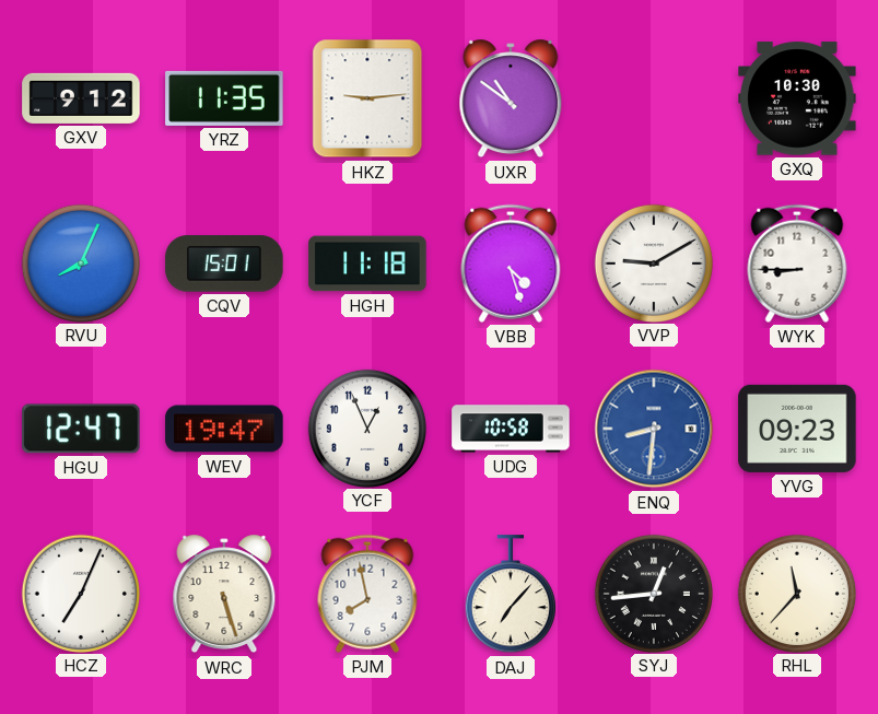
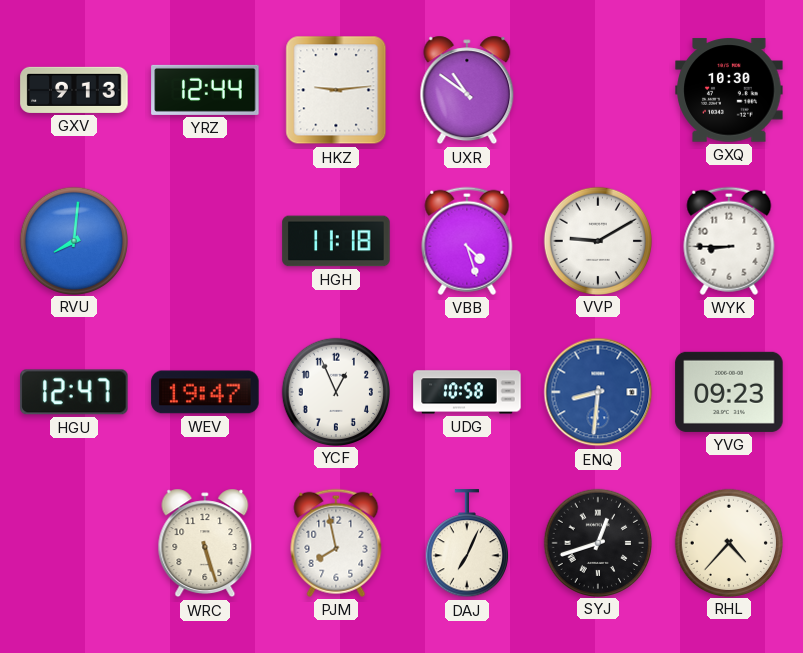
GXV: 9:12 -> 9:13
YRZ: 11:35 -> 12:44
RVU: 8:04 -> 8:01
CQV: 15:01 -> none
HCZ: 7:04 -> none
DAJ: 7:07 -> 7:04
SYJ: 12:44 -> 12:42
RHL: 11:37 -> 4:37
